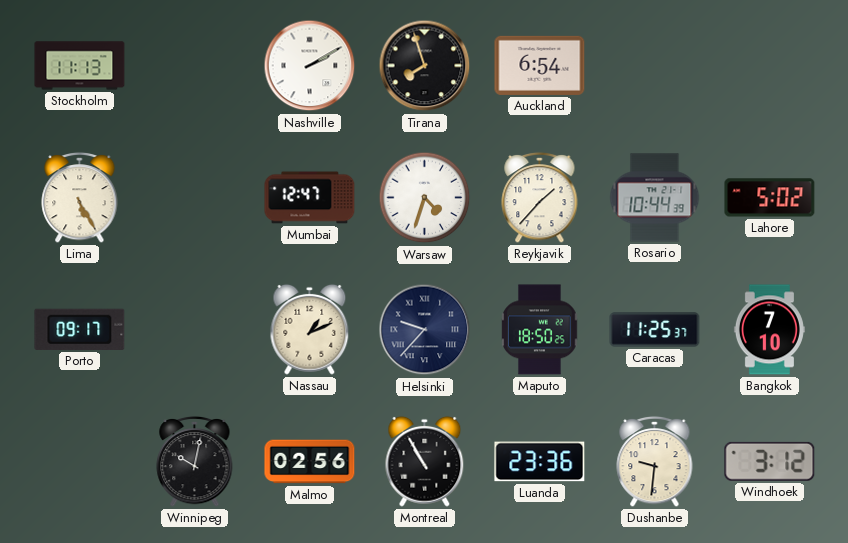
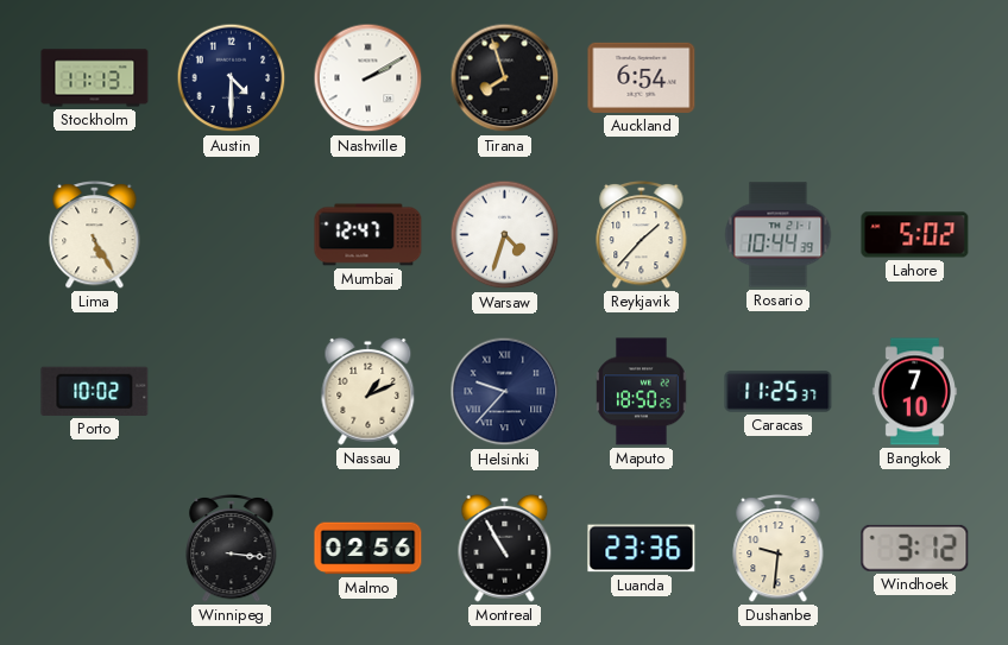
Austin: none -> 4:30
Porto: 09:17 -> 10:02
Winnipeg: 10:02 -> 3:16
